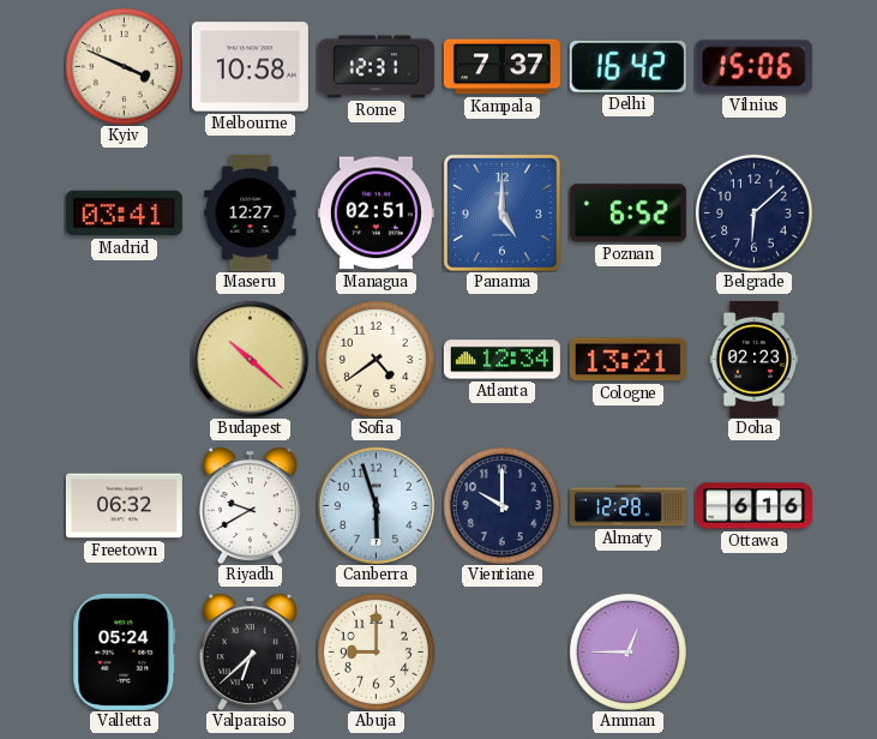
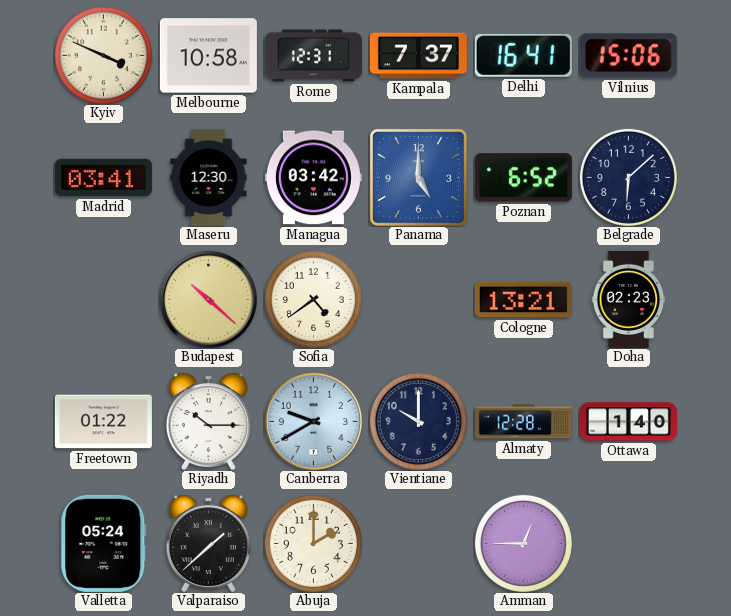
Delhi: 16:42 -> 16:41
Maseru: 12:27 -> 12:30
Managua: 02:51 -> 03:42
Atlanta: 12:34 -> none
Freetown: 06:32 -> 01:22
Riyadh: 9:40 -> 10:15
Canberra: 5:57 -> 9:40
Ottawa: 6:16 -> 1:40
Valparaiso: 6:38 -> 1:38
Abuja: 9:00 -> 2:00
